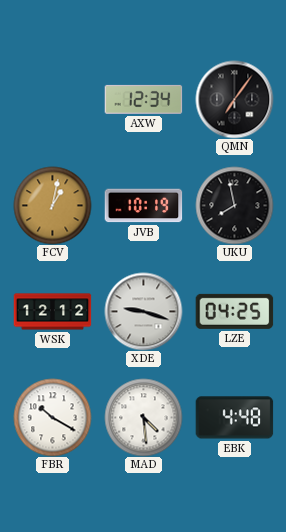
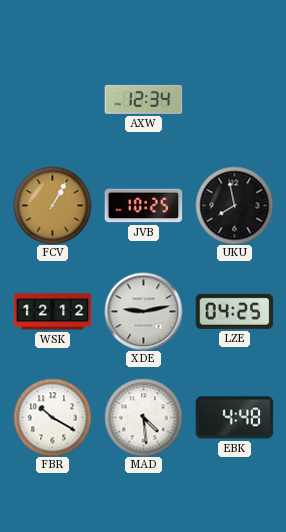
QMN: 7:06 -> none
FCV: 1:02 -> 1:05
JVB: 10:19 -> 10:25
XDE: 9:18 -> 9:13
